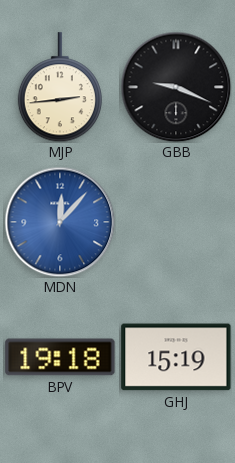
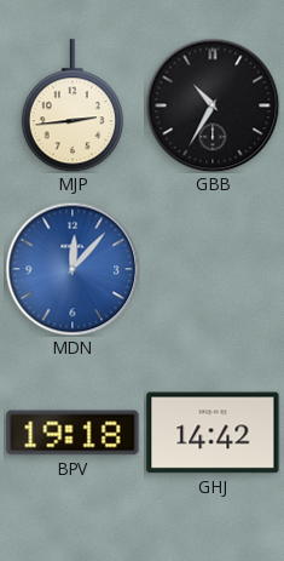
GBB: 9:19 -> 10:35
GHJ: 15:19 -> 14:42
